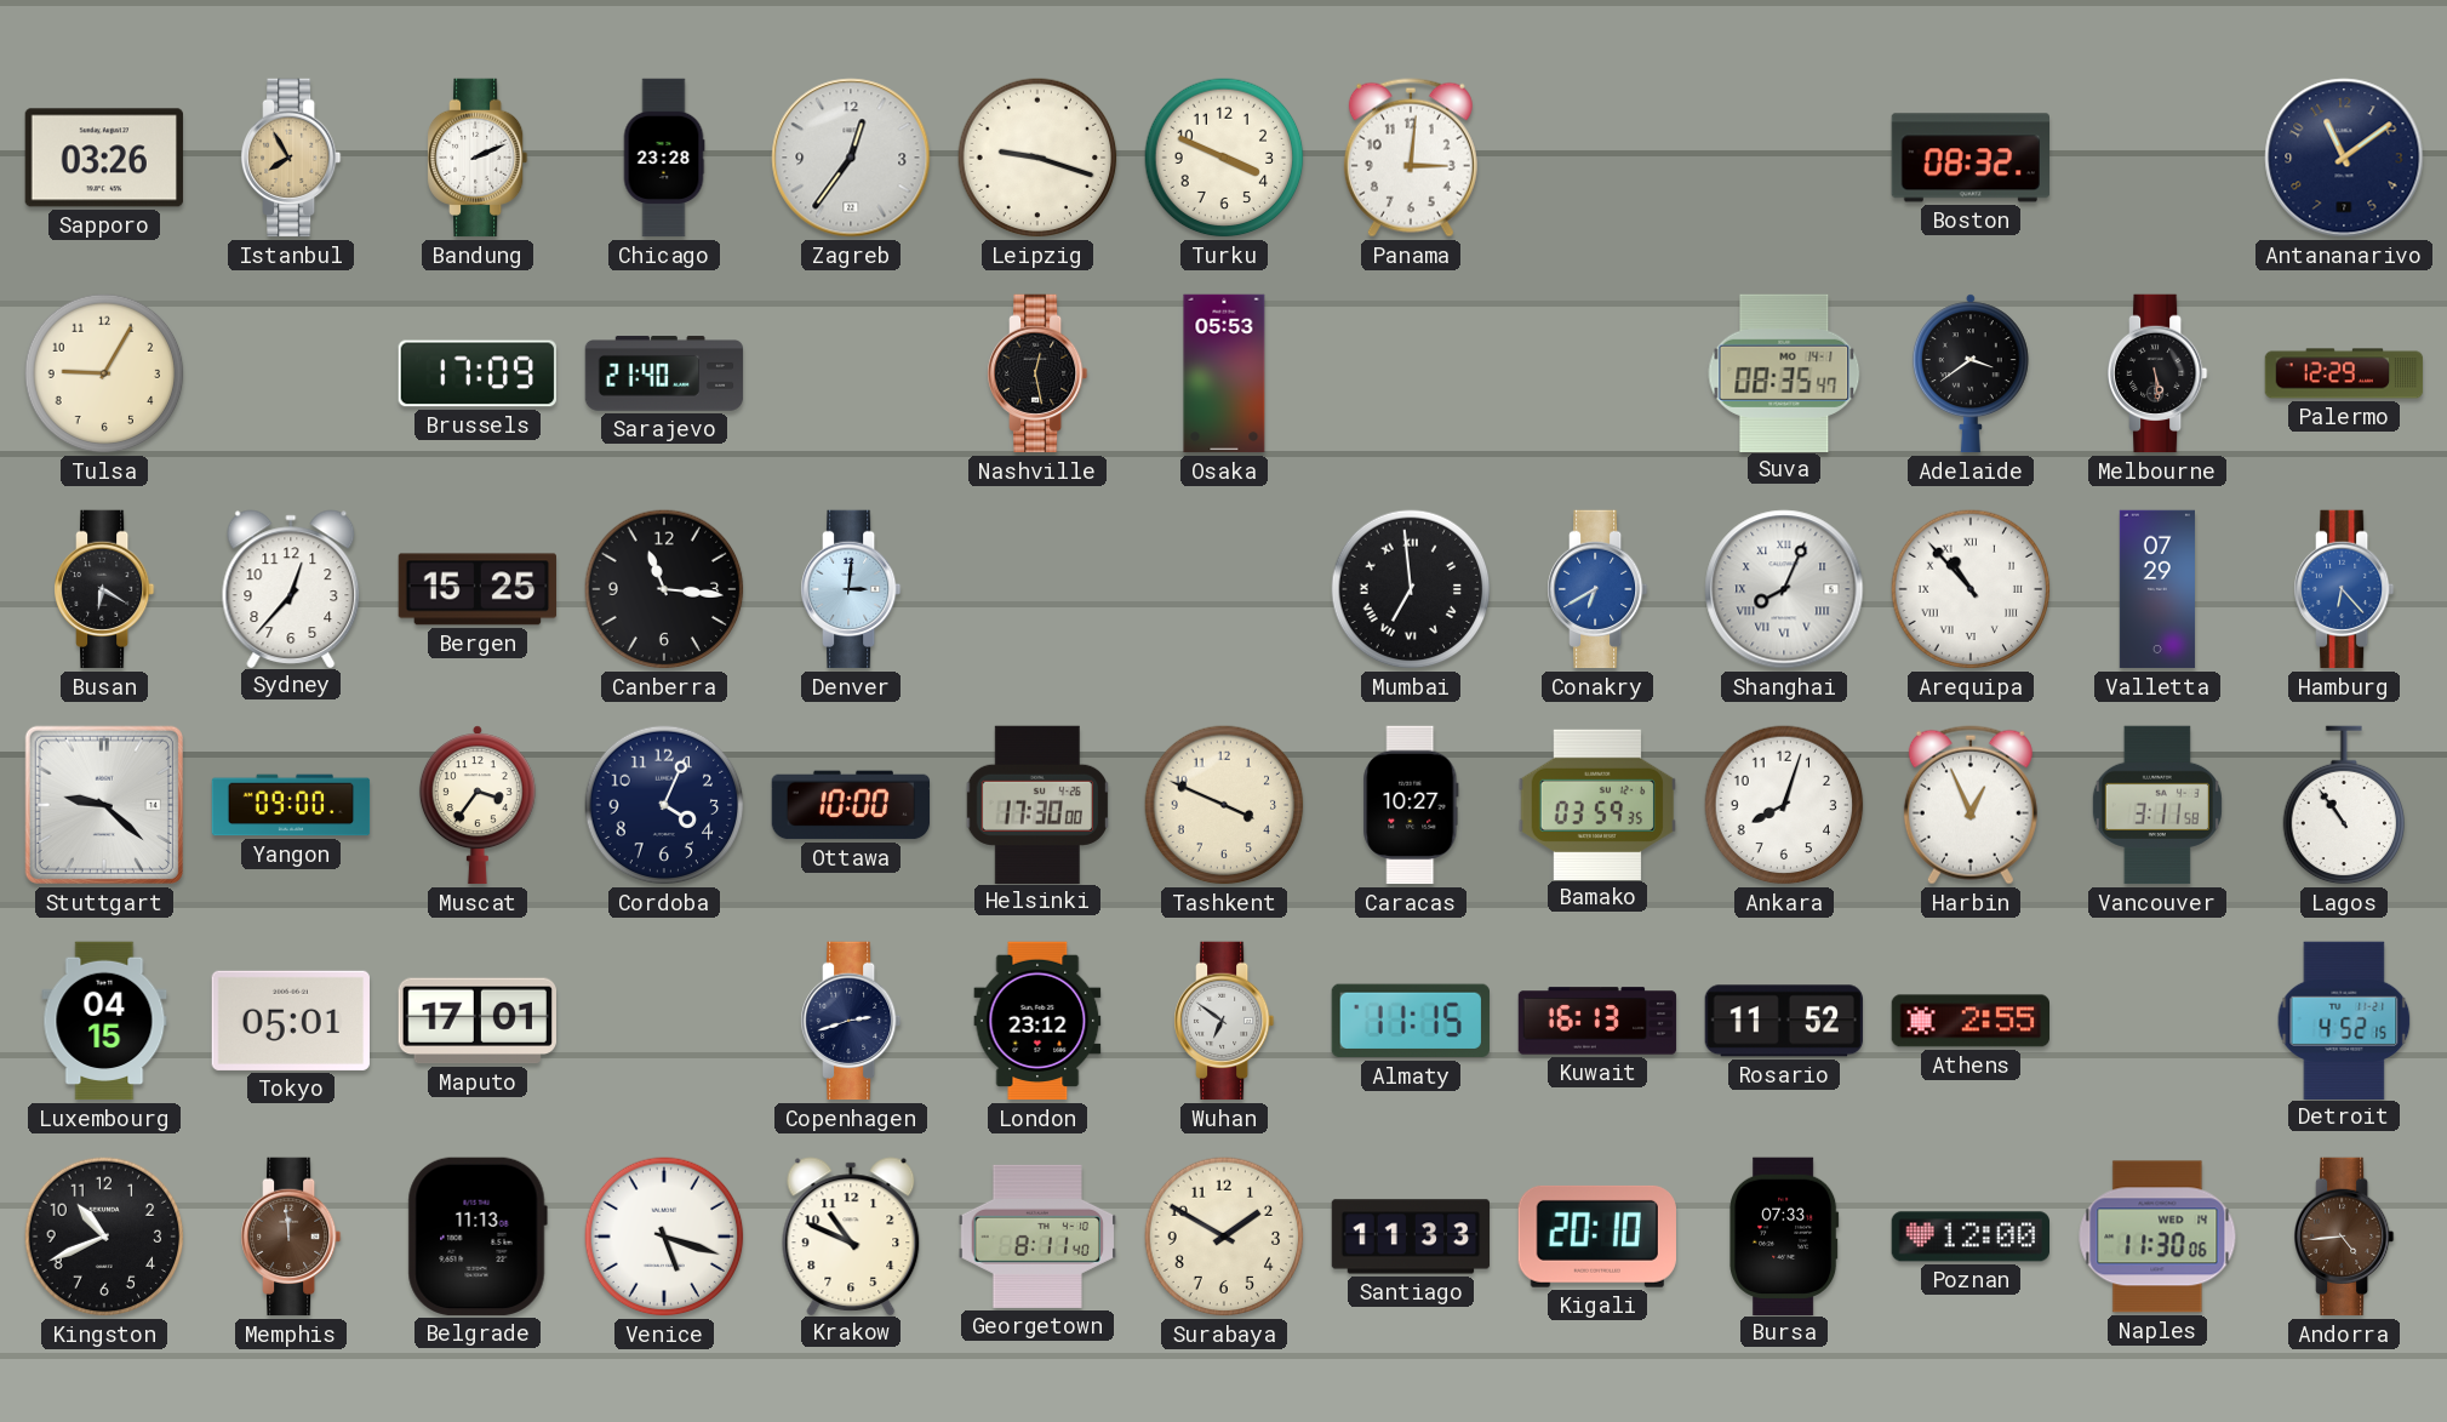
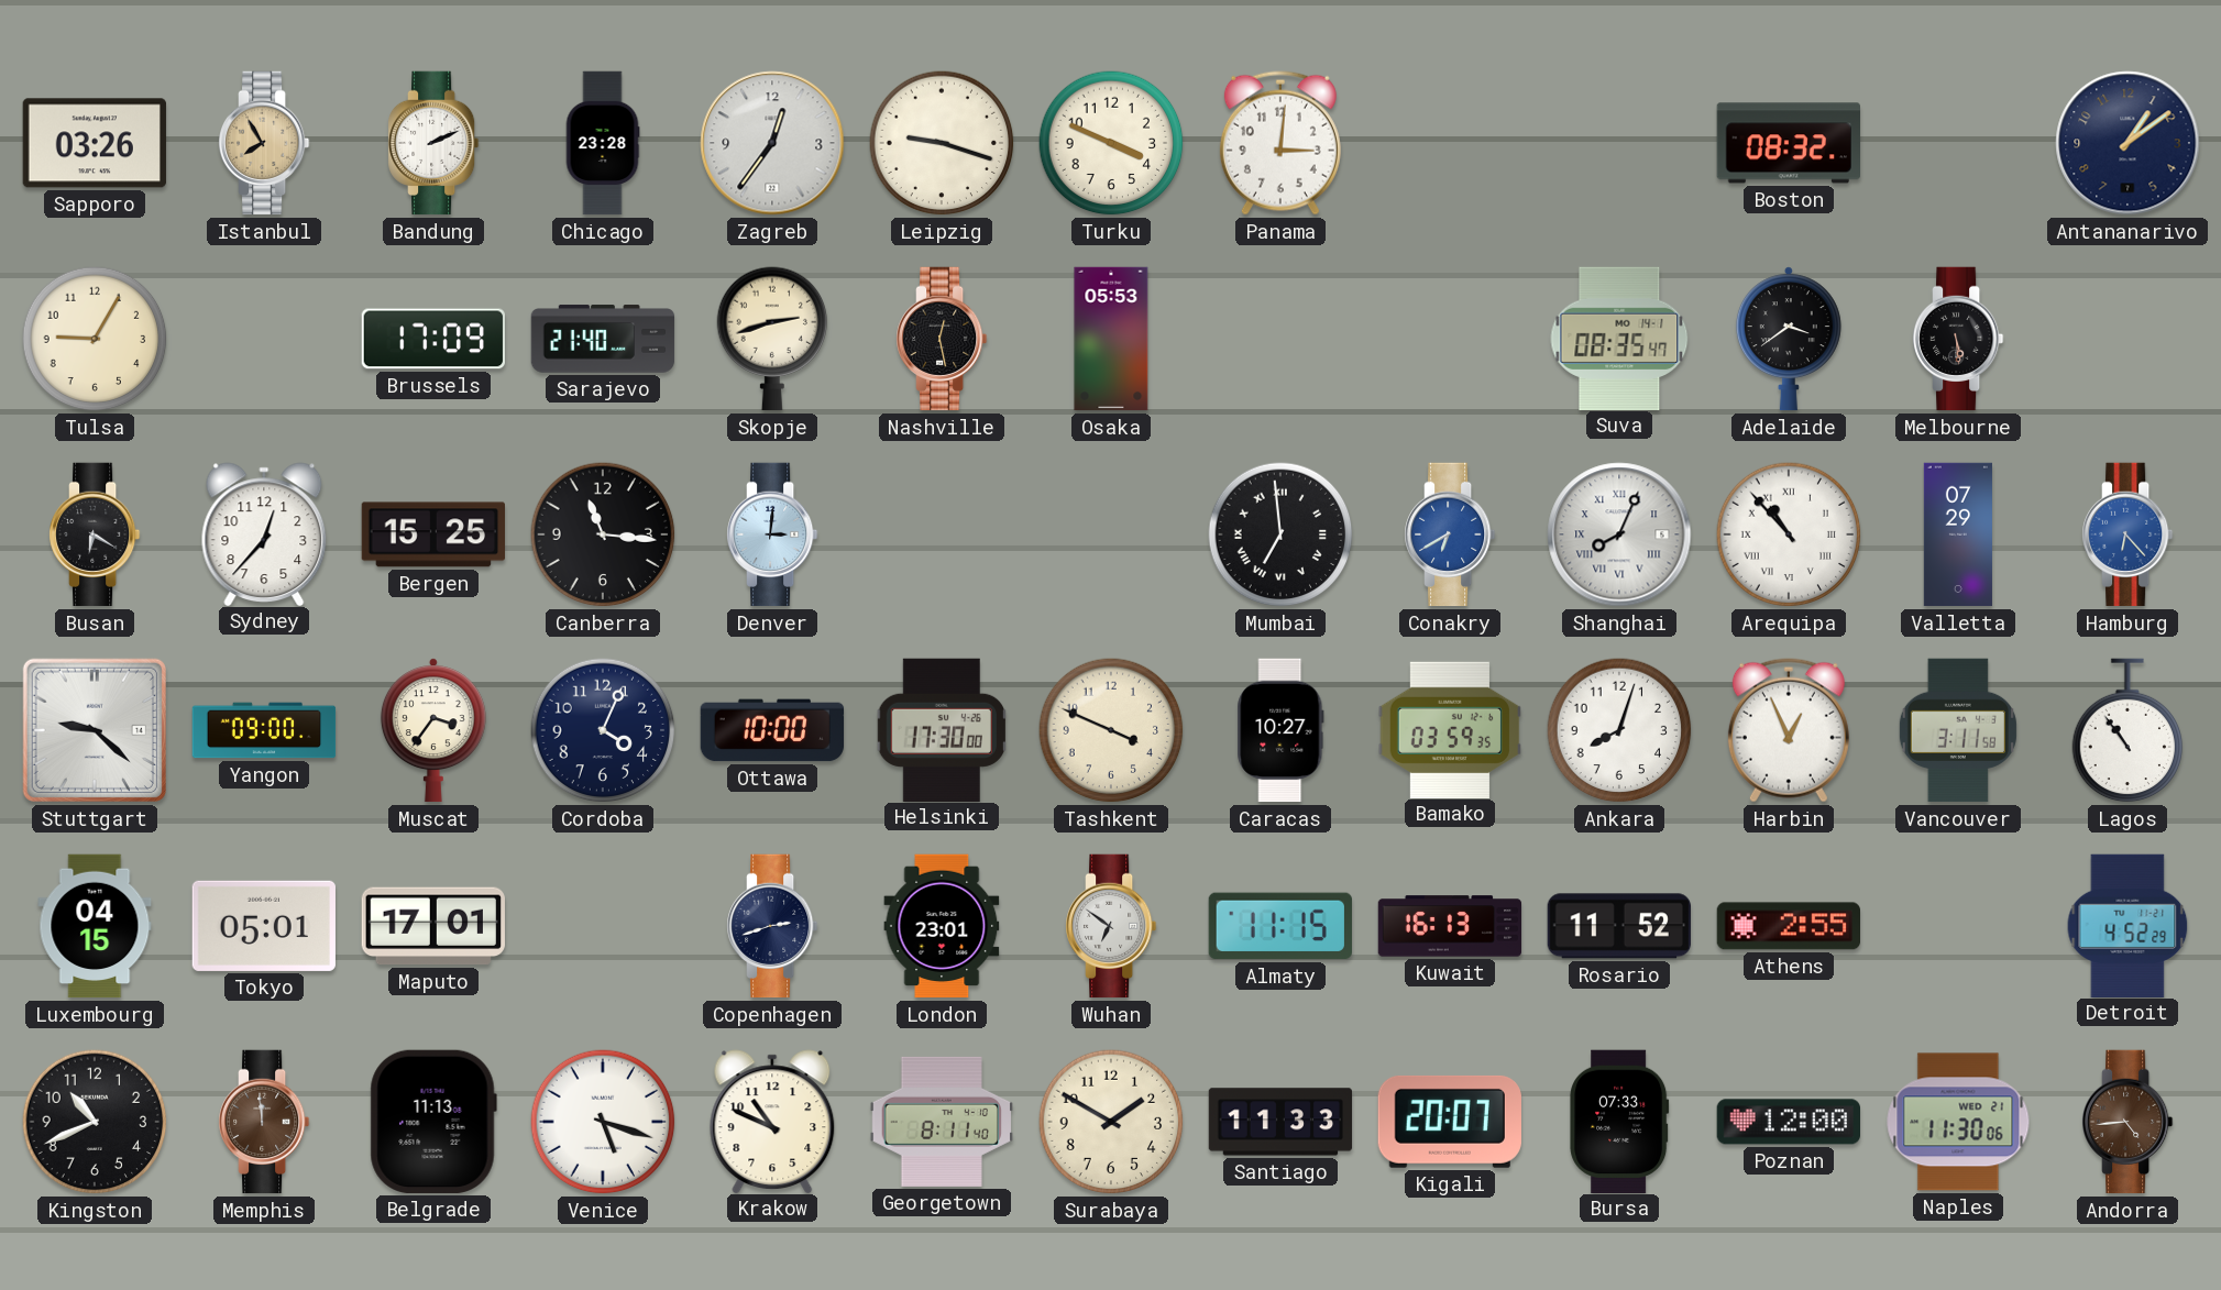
Antananarivo: 11:09 -> 1:09
Skopje: none -> 2:42
Palermo: 12:29 -> none
London: 23:12 -> 23:01
Detroit: 4:52:15 -> 4:52:29
Kigali: 20:10 -> 20:07
Naples date: WED 14 -> WED 21
